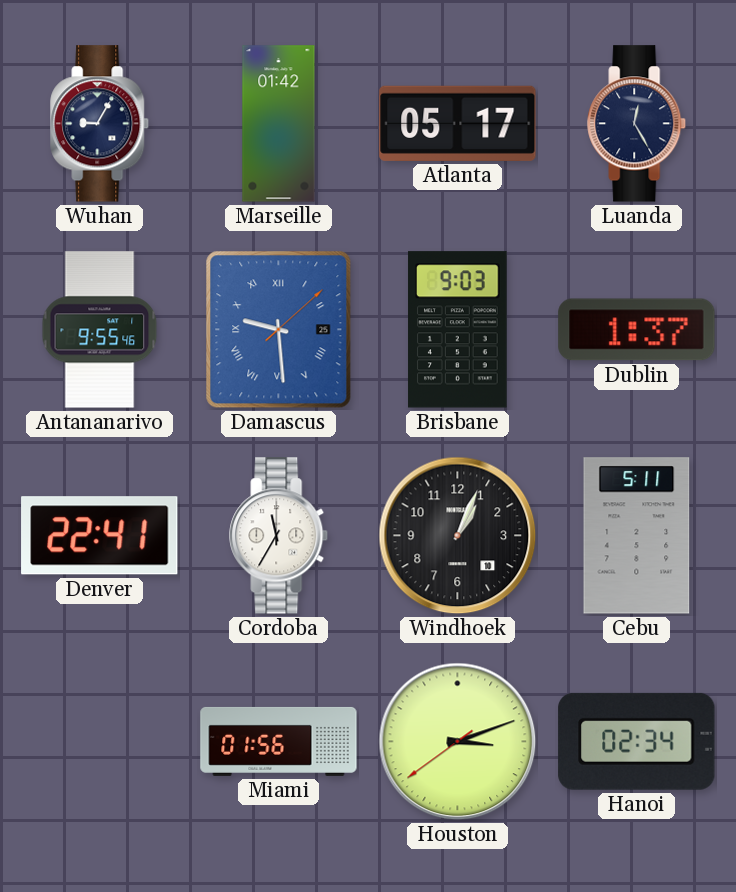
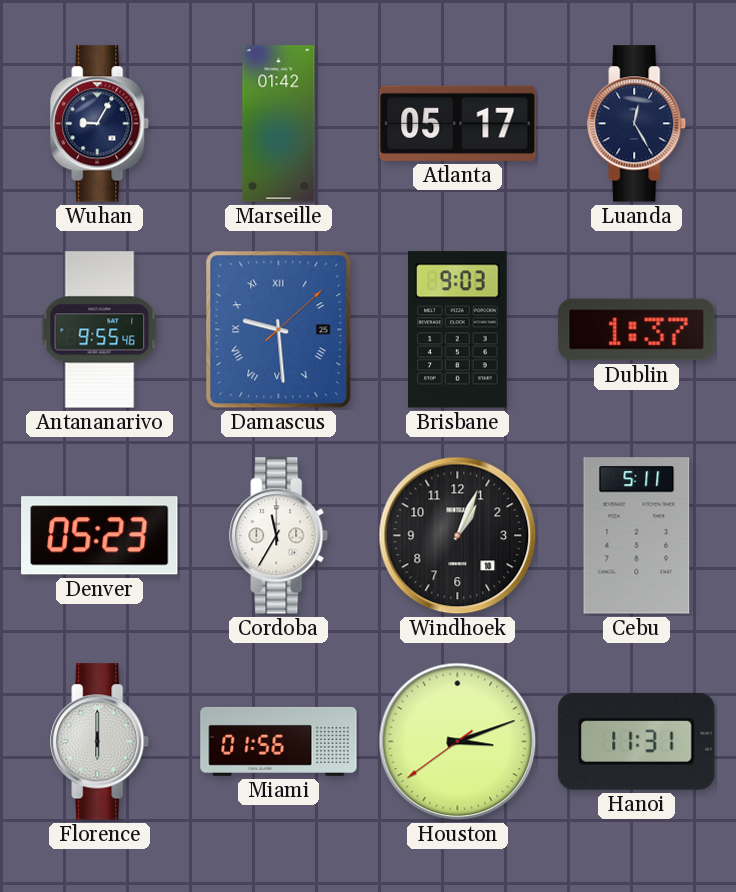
Denver: 22:41 -> 05:23
Florence: none -> 6:00
Hanoi: 02:34 -> 11:31
